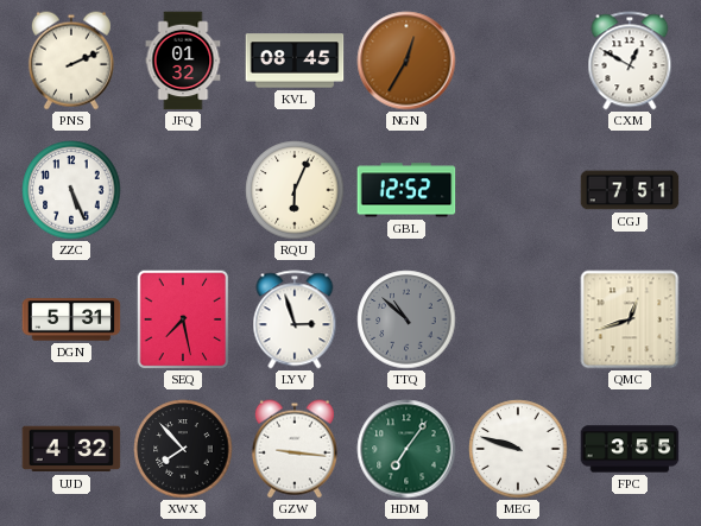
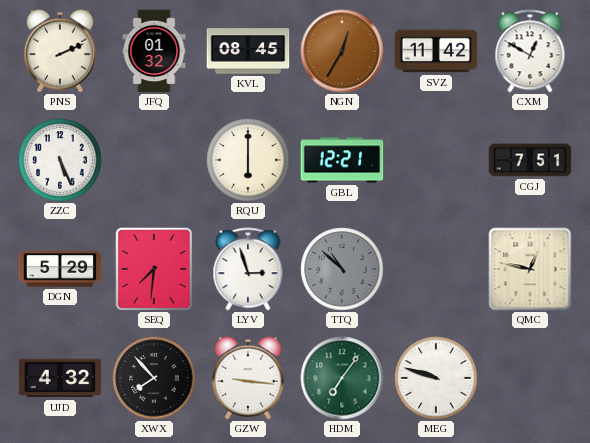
SVZ: none -> 11:42
RQU: 6:04 -> 6:00
GBL: 12:52 -> 12:21
DGN: 5:31 -> 5:29
SEQ: 7:28 -> 7:31
QMC: 12:42 -> 12:47
FPC: 3:55 -> none
